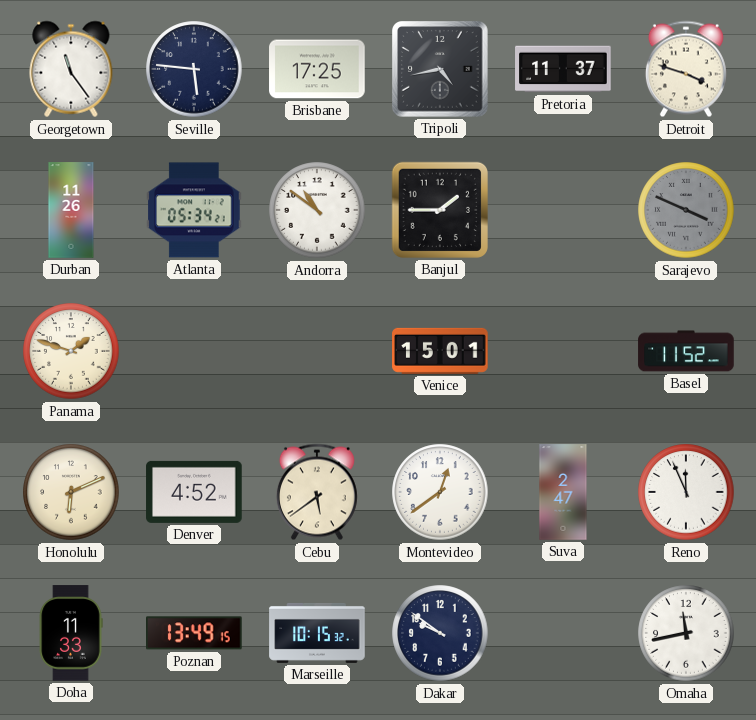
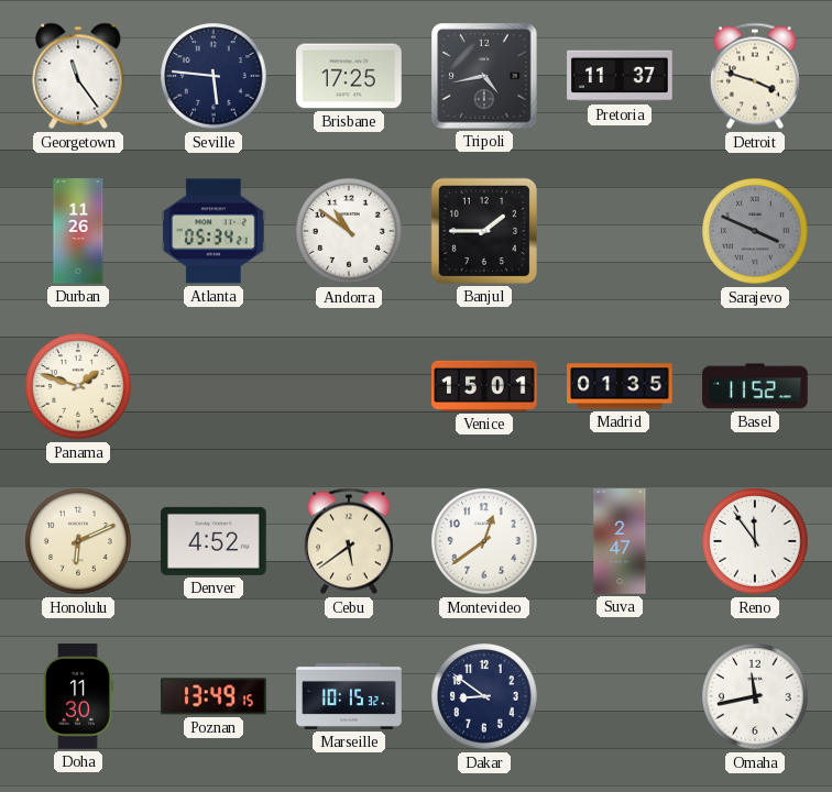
Madrid: none -> 01:35
Reno: 11:56 -> 11:54
Doha: 11:33 -> 11:30
Dakar: 9:51 -> 8:51
